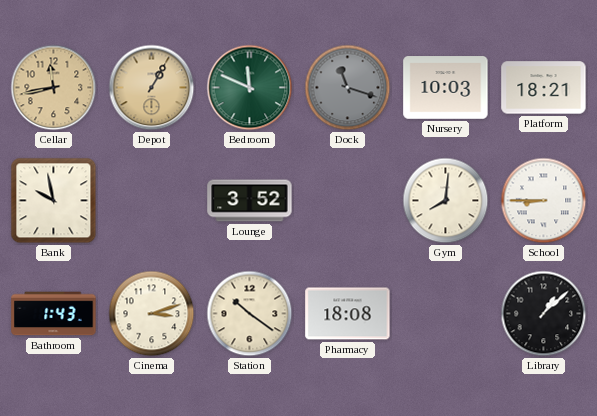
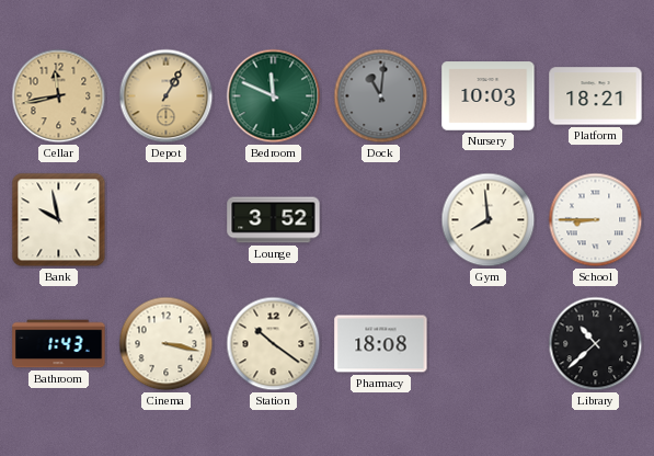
Dock: 11:18 -> 11:01
Gym: 8:01 -> 7:59
Cinema: 3:12 -> 3:17
Library: 1:08 -> 10:38
